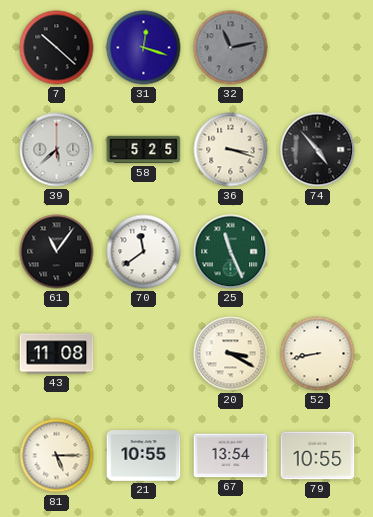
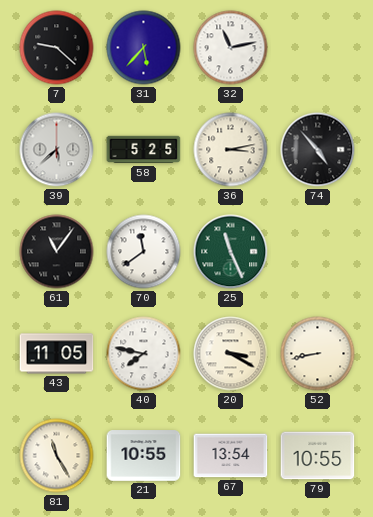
7: 10:22 -> 9:22
31: 12:18 -> 5:37
32 dial: grey -> white
36: 3:18 -> 3:13
43: 11:08 -> 11:05
40: none -> 7:47
81: 5:15 -> 11:25
